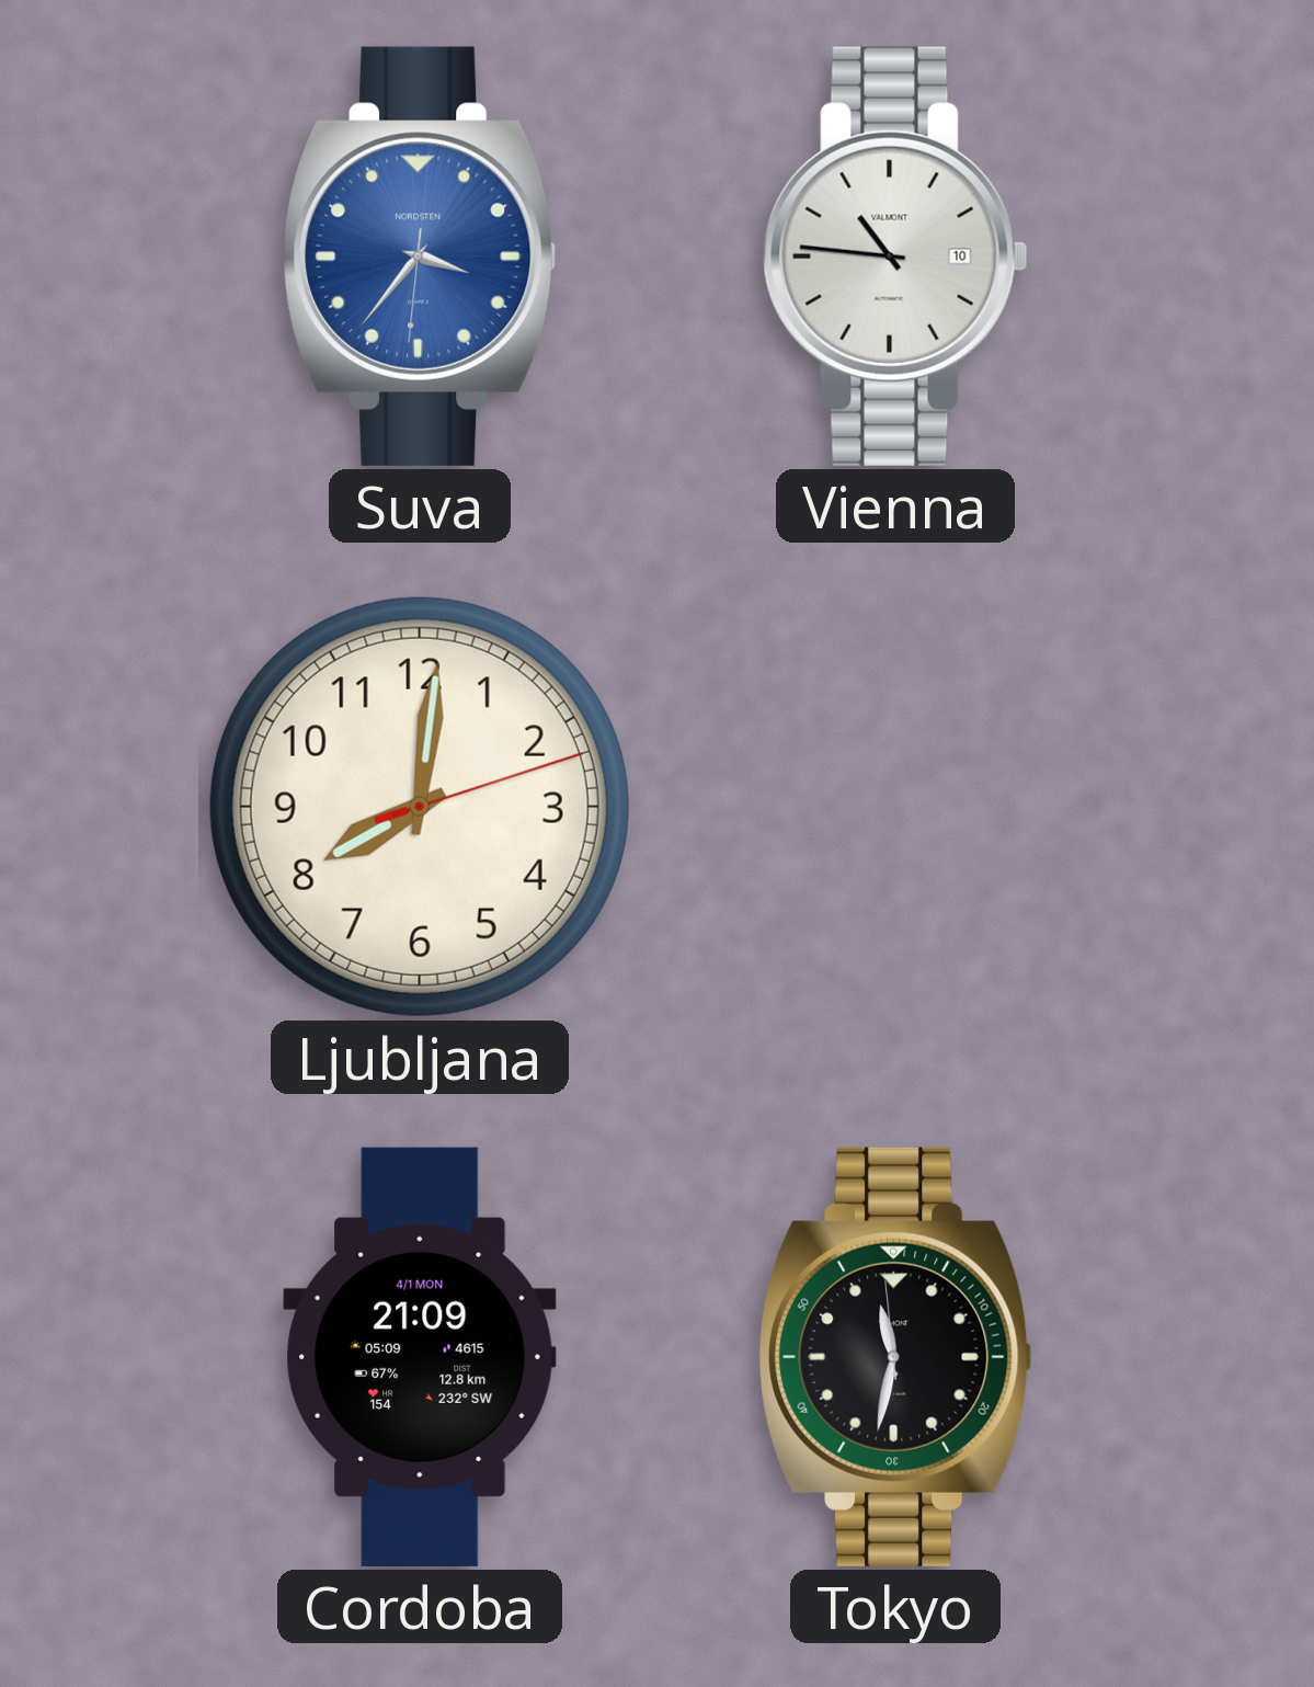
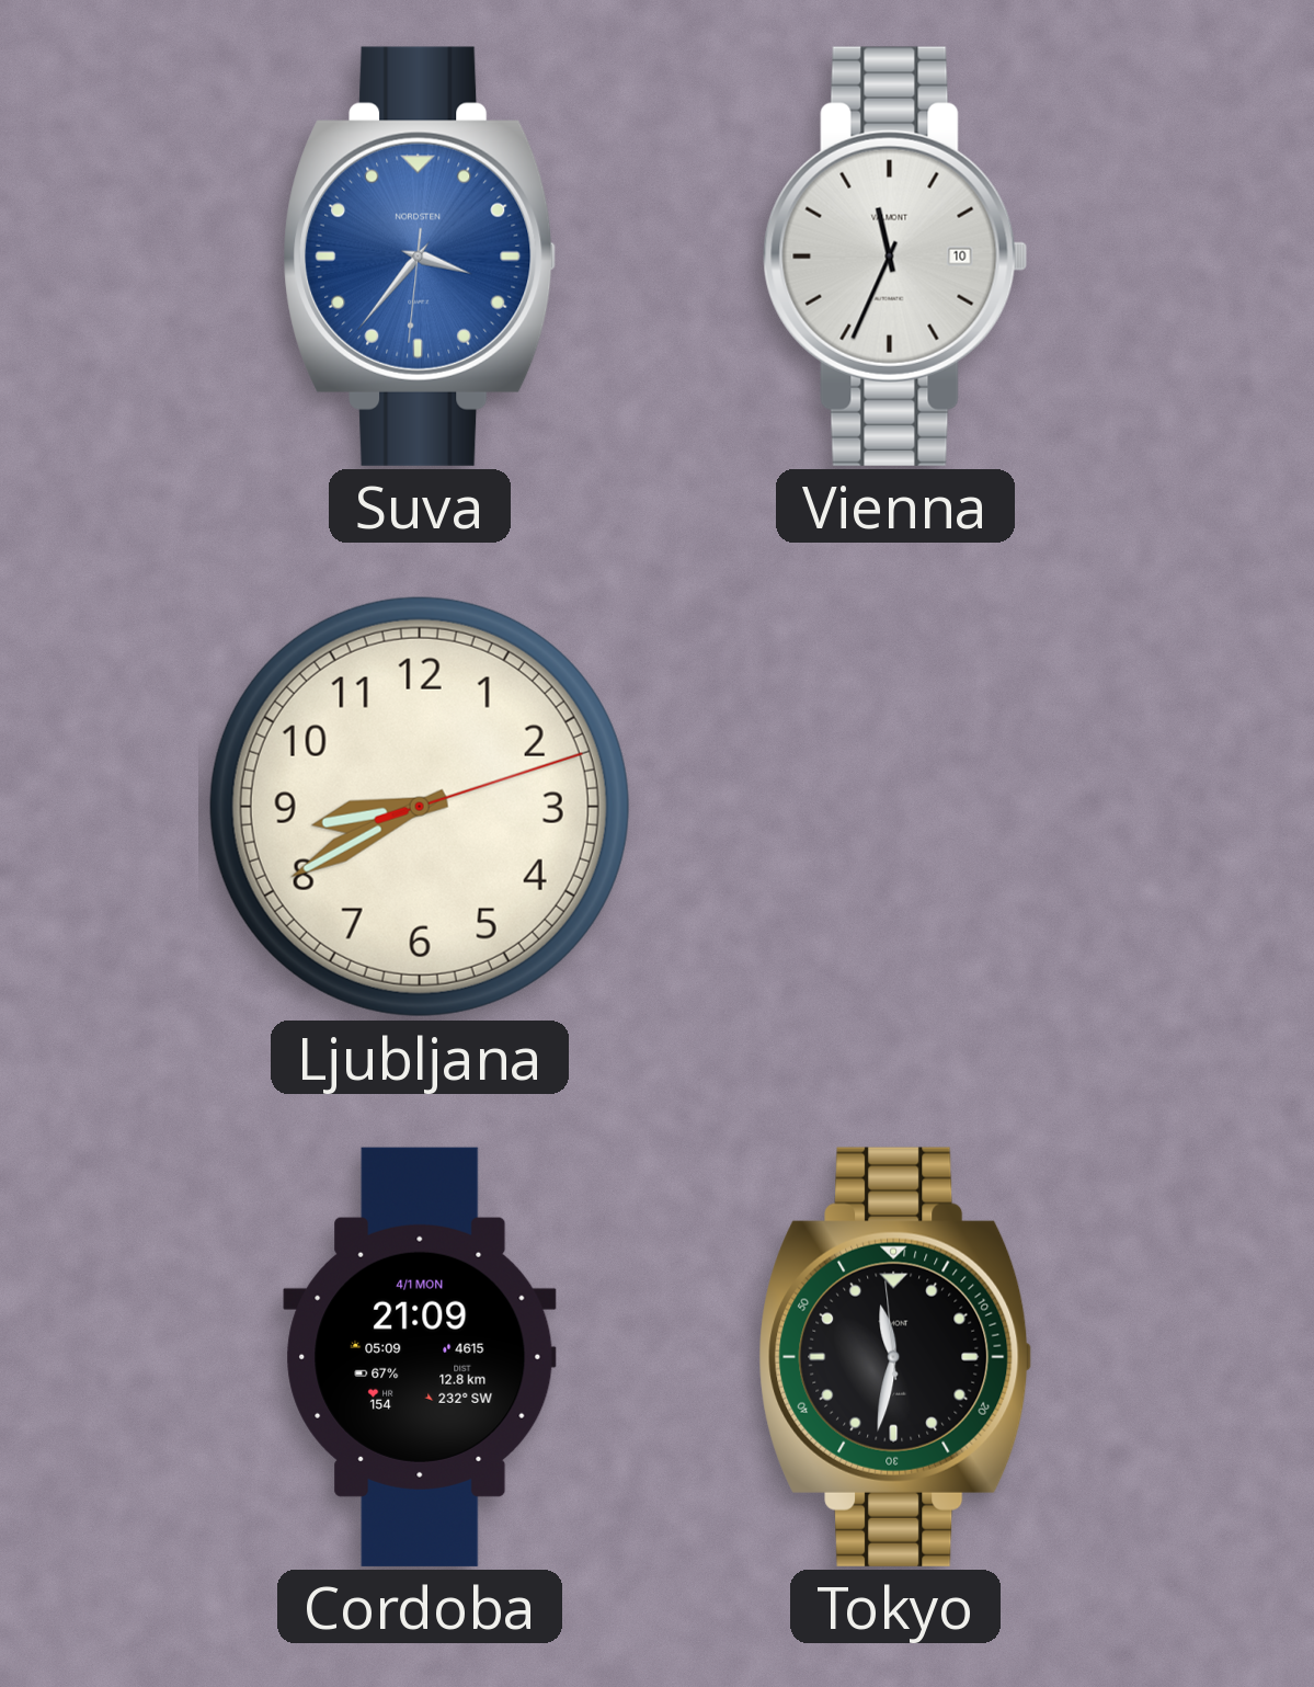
Vienna: 10:46 -> 11:34
Ljubljana: 8:01 -> 8:40
